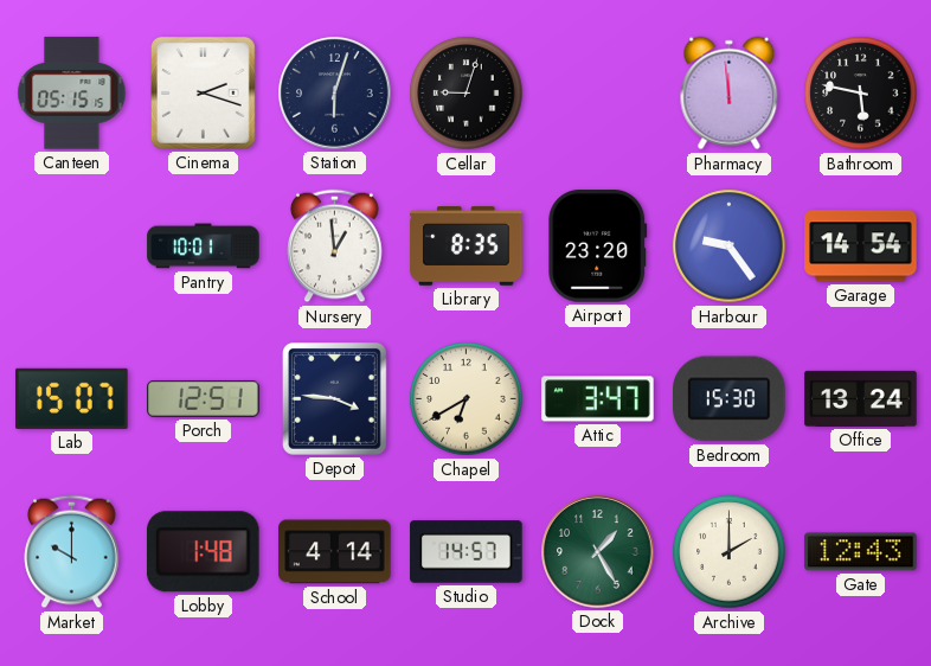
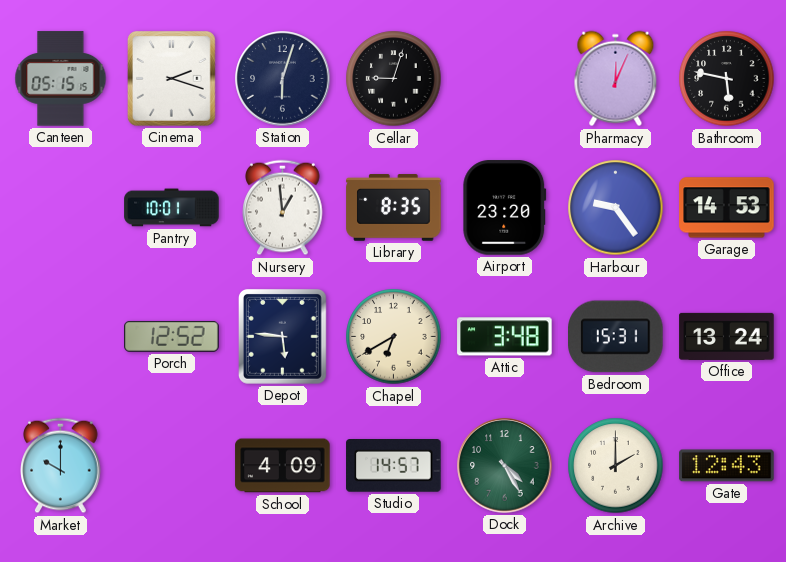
Pharmacy: 11:59 -> 12:04
Garage: 14:54 -> 14:53
Lab: 15:07 -> none
Porch: 12:51 -> 12:52
Depot: 3:46 -> 5:46
Attic: 3:47 -> 3:48
Bedroom: 15:30 -> 15:31
Lobby: 1:48 -> none
School: 4:14 -> 4:09
Dock: 1:25 -> 4:25
